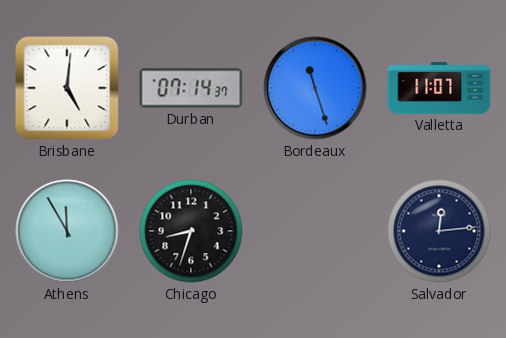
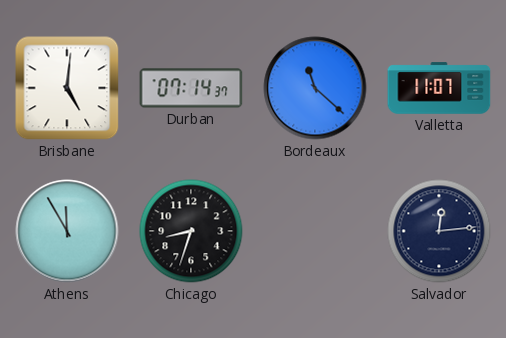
Bordeaux: 11:27 -> 11:22
